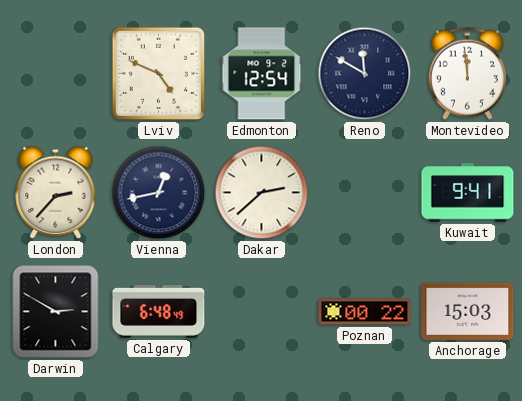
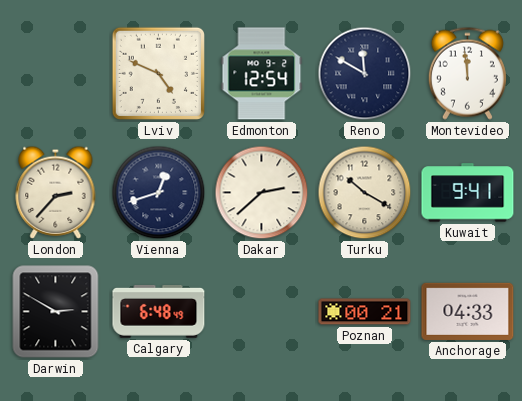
Vienna: 12:43 -> 12:42
Turku: none -> 10:20
Poznan: 00:22 -> 00:21
Anchorage: 15:03 -> 04:33
